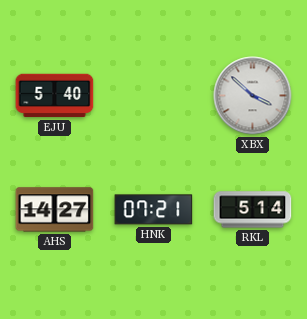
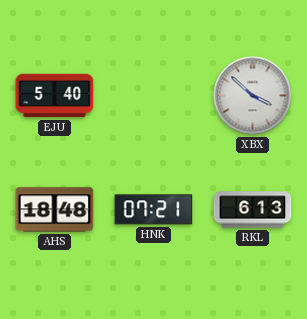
AHS: 14:27 -> 18:48
RKL: 5:14 -> 6:13
